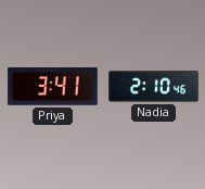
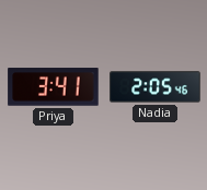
Nadia: 2:10 -> 2:05
